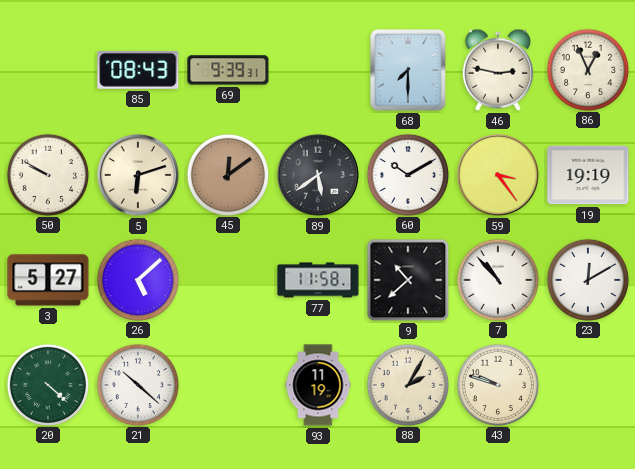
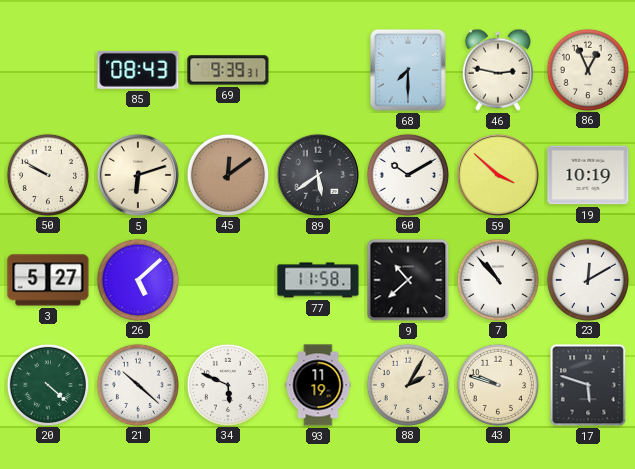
59: 3:24 -> 3:52
19: 19:19 -> 10:19
34: none -> 5:49
17: none -> 5:48
